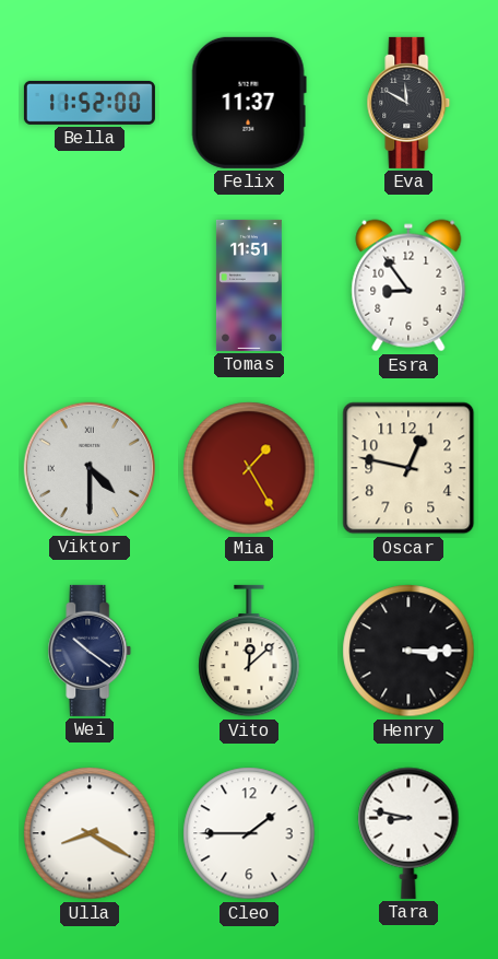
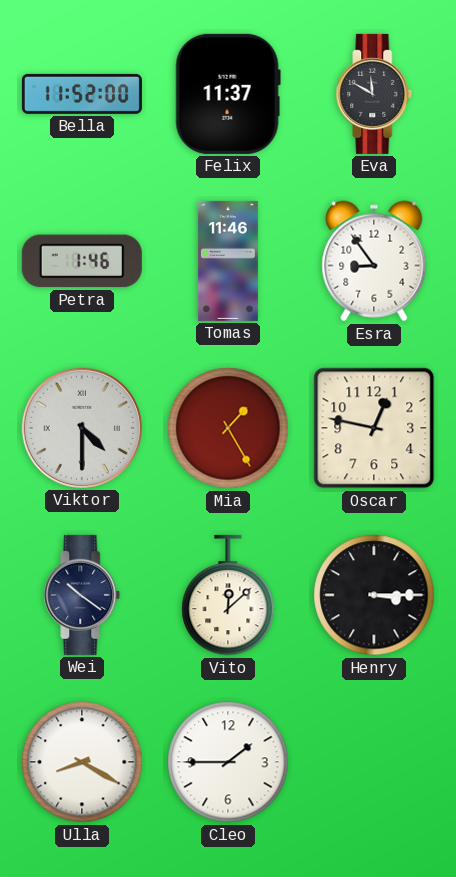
Petra: none -> 1:46
Tomas: 11:51 -> 11:46
Tara: 8:47 -> none
